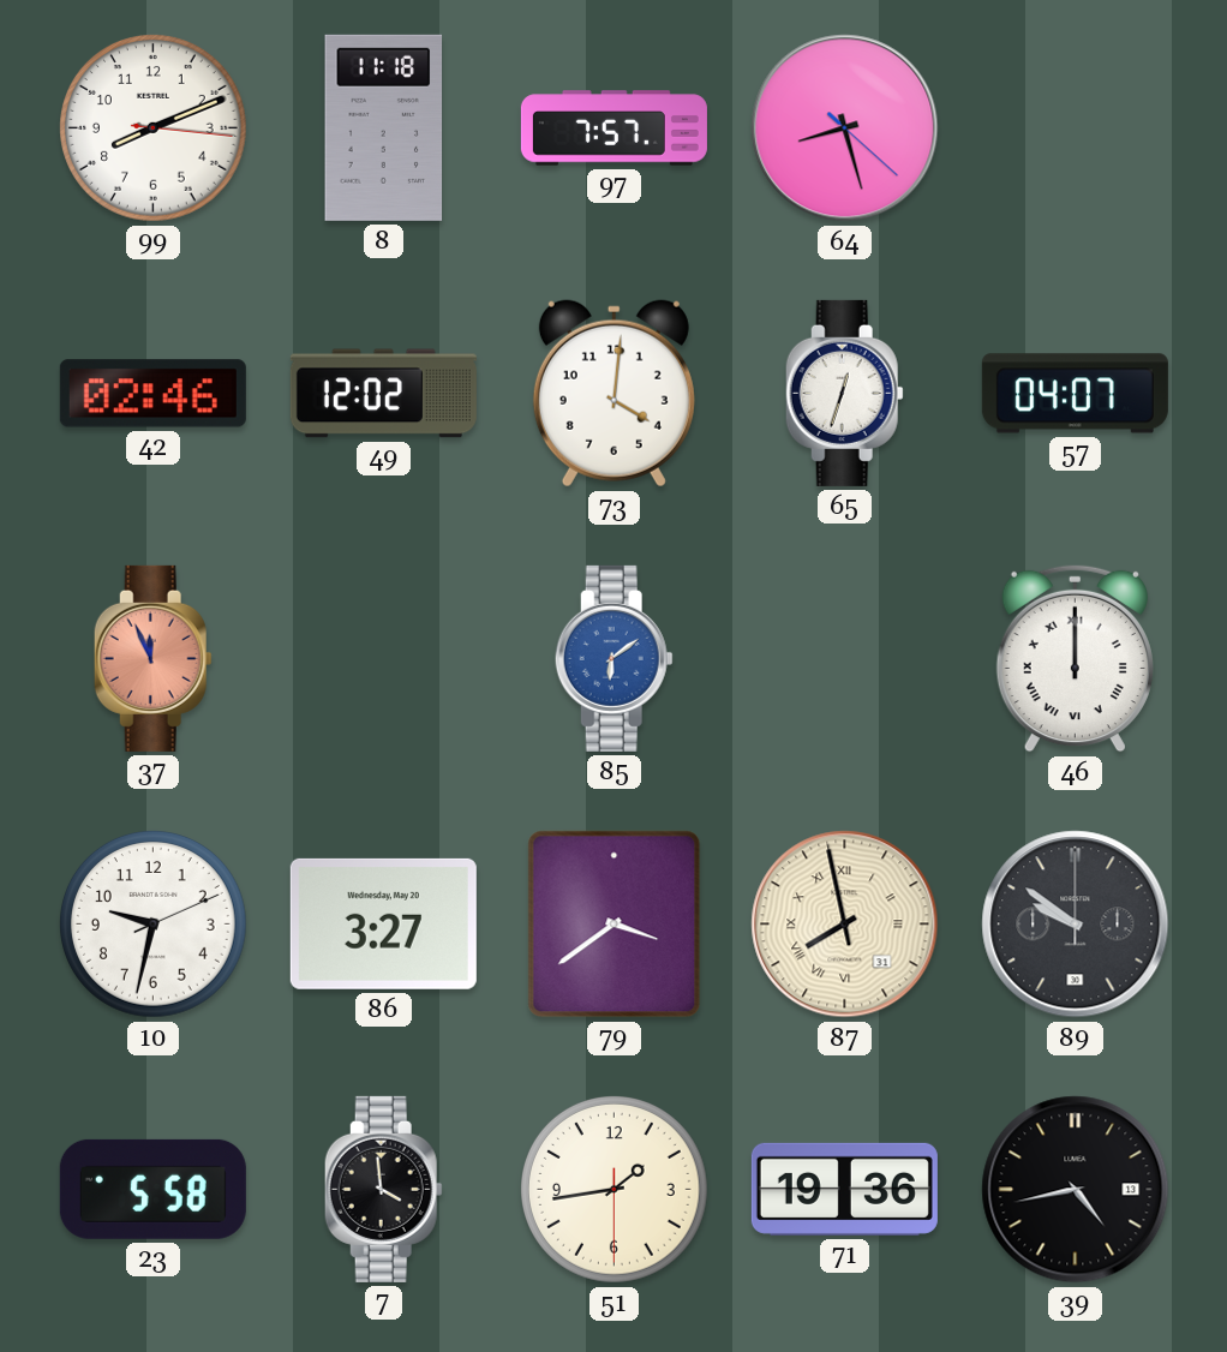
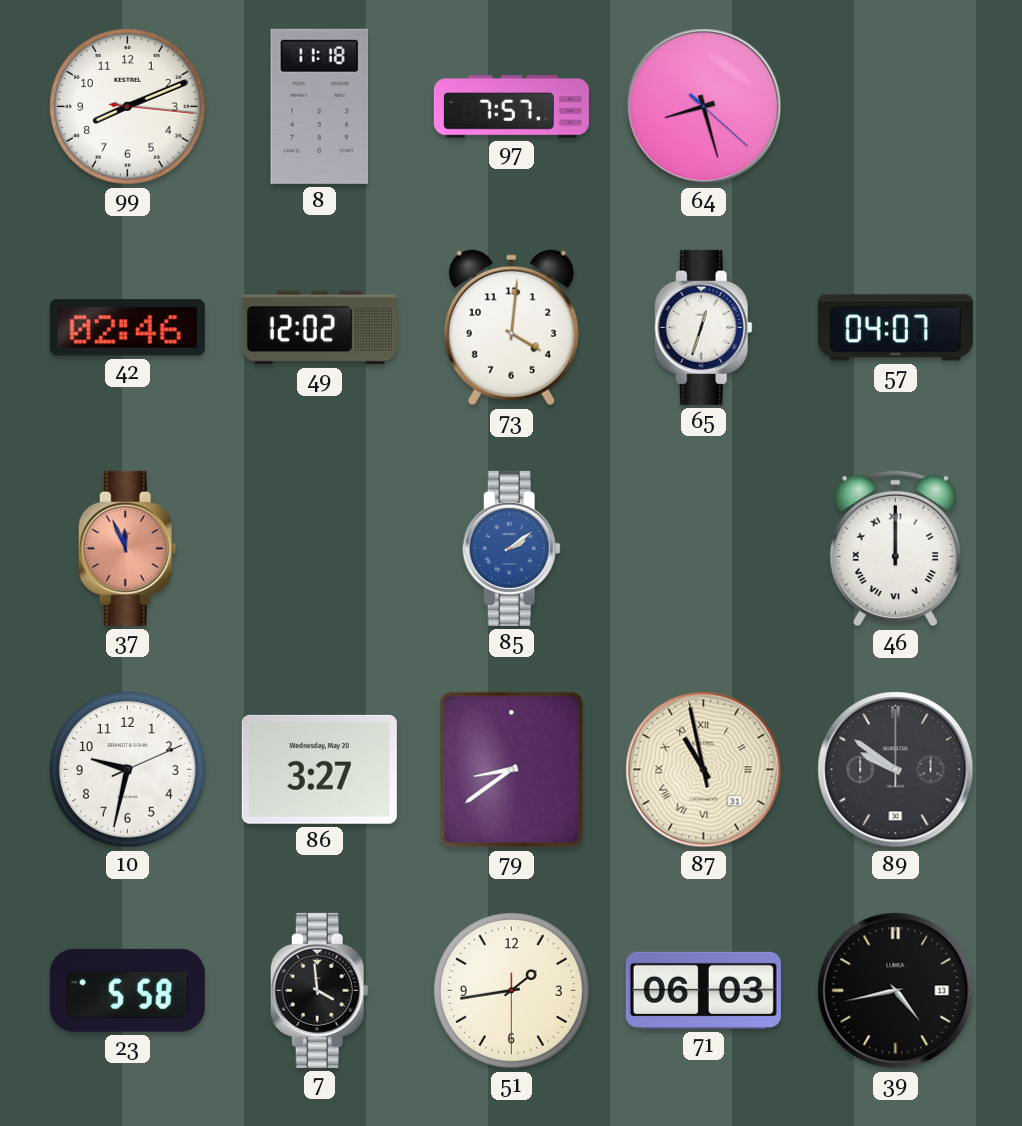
85: 6:09 -> 2:09
79: 3:39 -> 8:39
87: 7:57 -> 10:57
71: 19:36 -> 06:03
